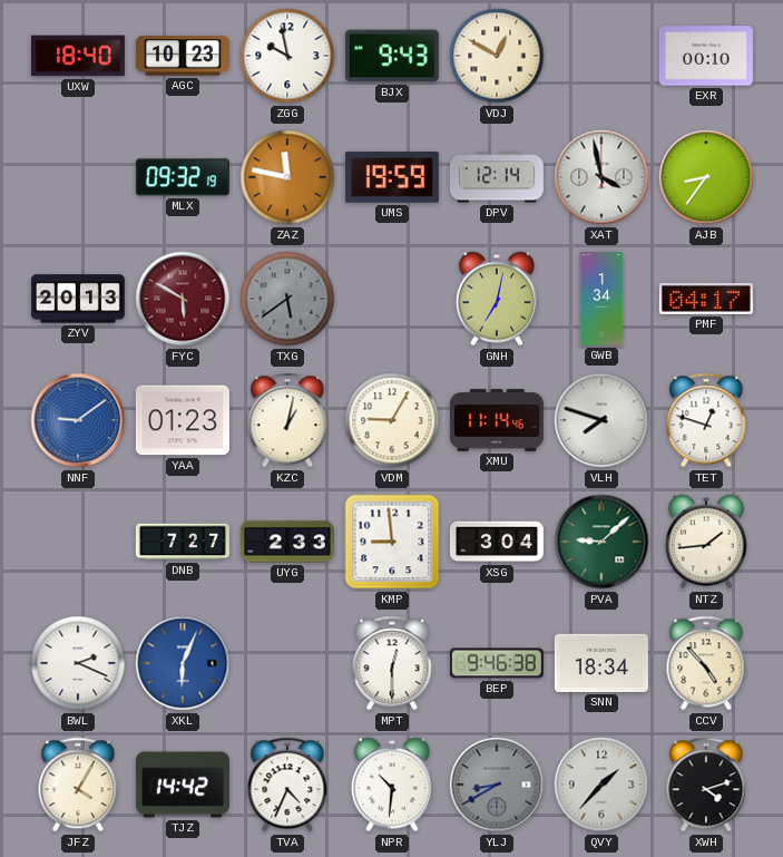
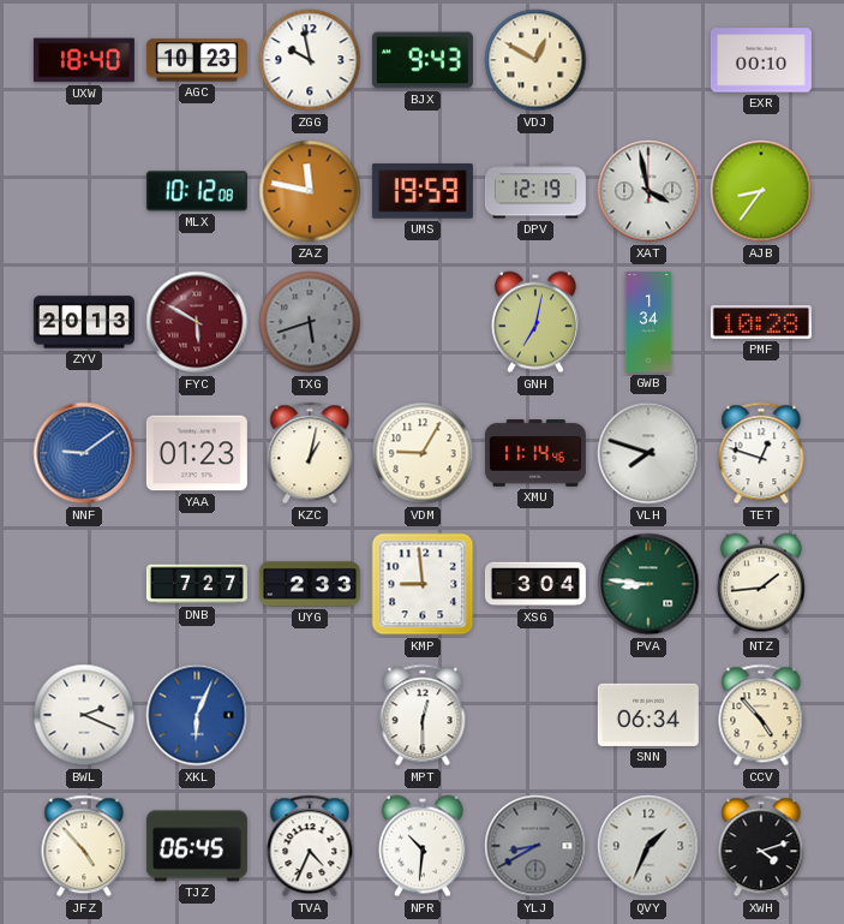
MLX: 09:32 -> 10:12
DPV: 12:14 -> 12:19
TXG: 5:39 -> 5:42
PMF: 04:17 -> 10:28
PVA: 9:08 -> 8:46
BEP: 9:46 -> none
SNN: 18:34 -> 06:34
JFZ: 4:05 -> 4:53
TJZ: 14:42 -> 06:45
QVY: 1:37 -> 1:34
